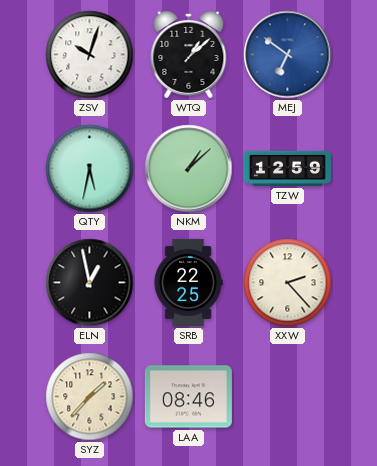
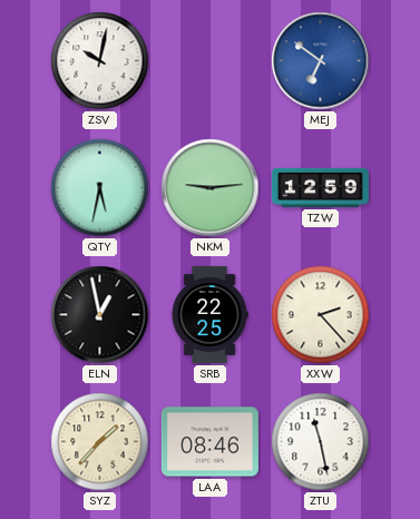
ZSV: 10:03 -> 10:02
WTQ: 1:08 -> none
NKM: 1:08 -> 9:14
ZTU: none -> 11:28
